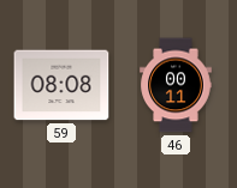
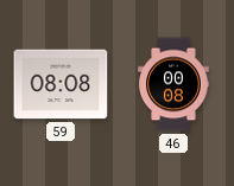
46: 00:11 -> 00:08
